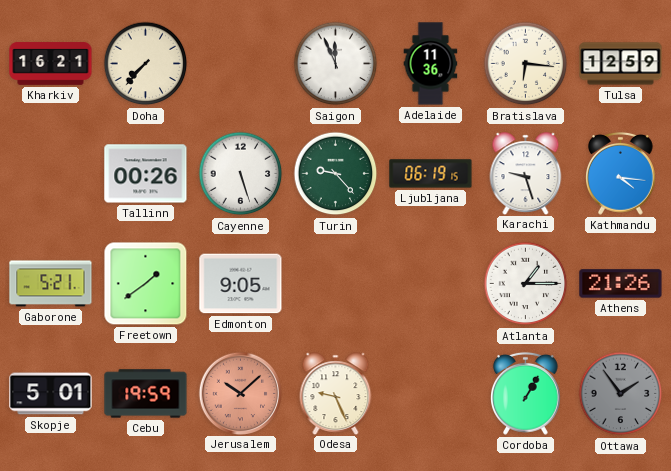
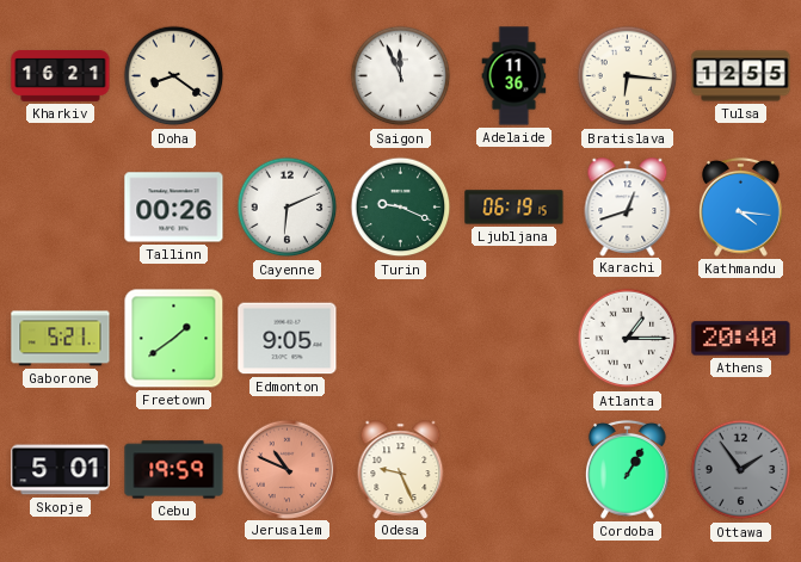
Doha: 7:37 -> 8:21
Tulsa: 12:59 -> 12:55
Cayenne: 5:27 -> 6:11
Turin: 9:23 -> 9:19
Karachi: 9:27 -> 12:42
Athens: 21:26 -> 20:40
Jerusalem: 10:08 -> 10:49
